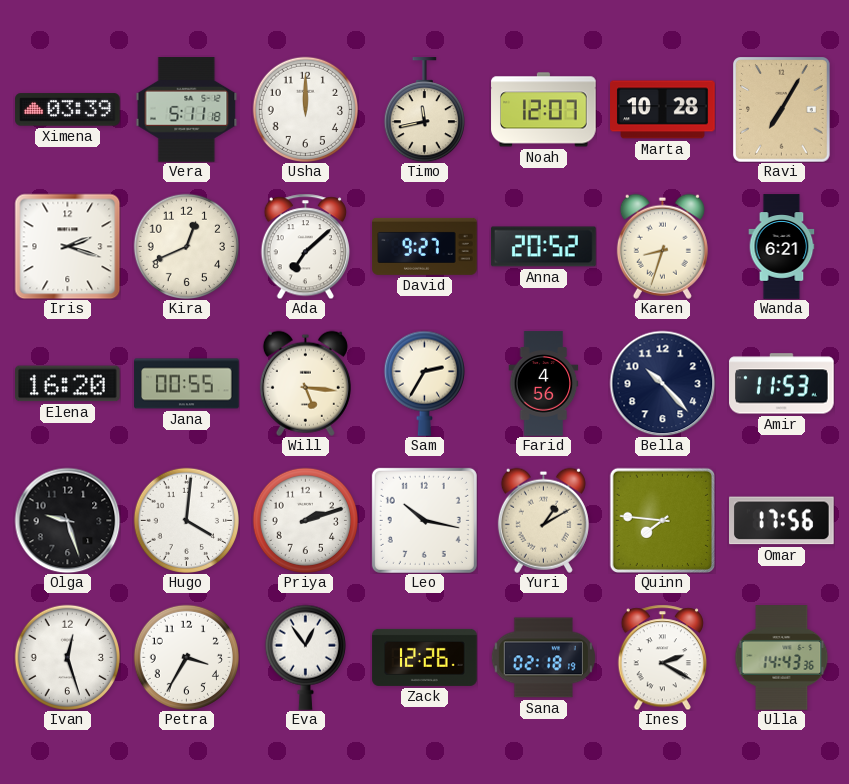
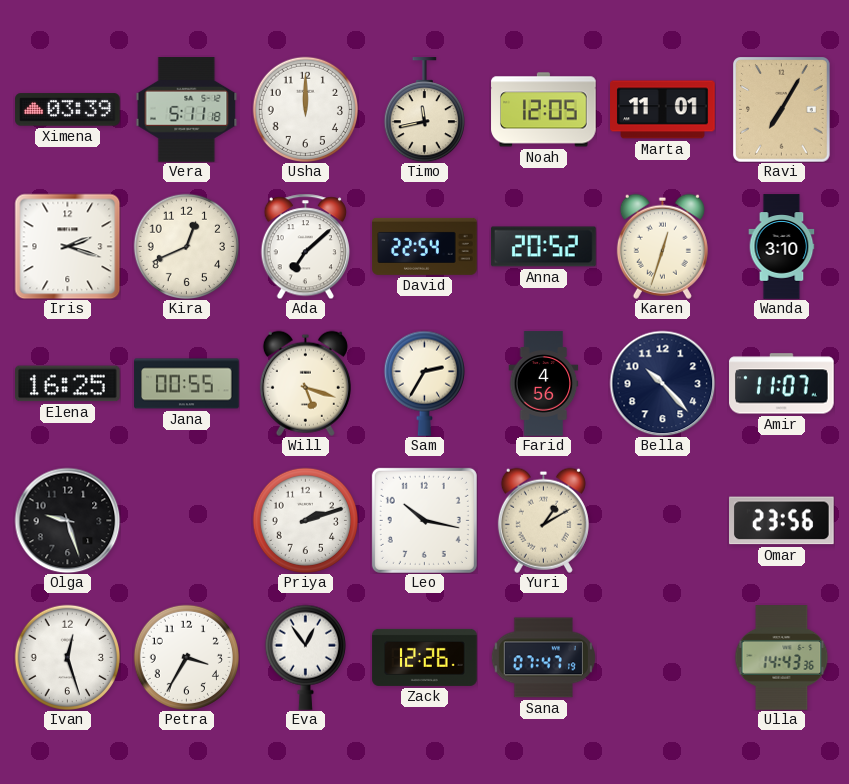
Noah: 12:07 -> 12:05
Marta: 10:28 -> 11:01
David: 9:27 -> 22:54
Karen: 8:33 -> 12:33
Wanda: 6:21 -> 3:10
Elena: 16:20 -> 16:25
Will: 5:16 -> 5:18
Amir: 11:53 -> 11:07
Hugo: 4:01 -> none
Quinn: 7:46 -> none
Omar: 17:56 -> 23:56
Sana: 02:18 -> 07:47
Ines: 2:20 -> none
